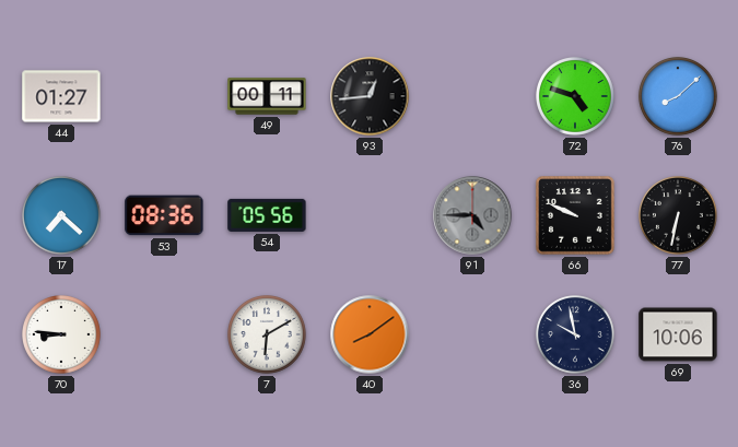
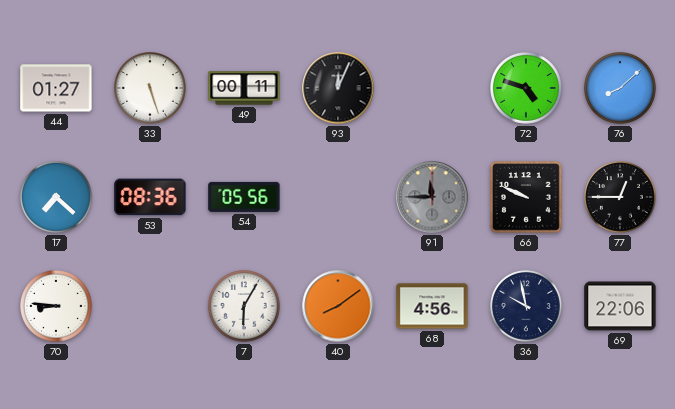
33: none -> 5:27
93: 12:44 -> 12:04
91: 4:45 -> 11:45
77: 6:32 -> 12:45
7: 6:10 -> 6:05
68: none -> 4:56
69: 10:06 -> 22:06
